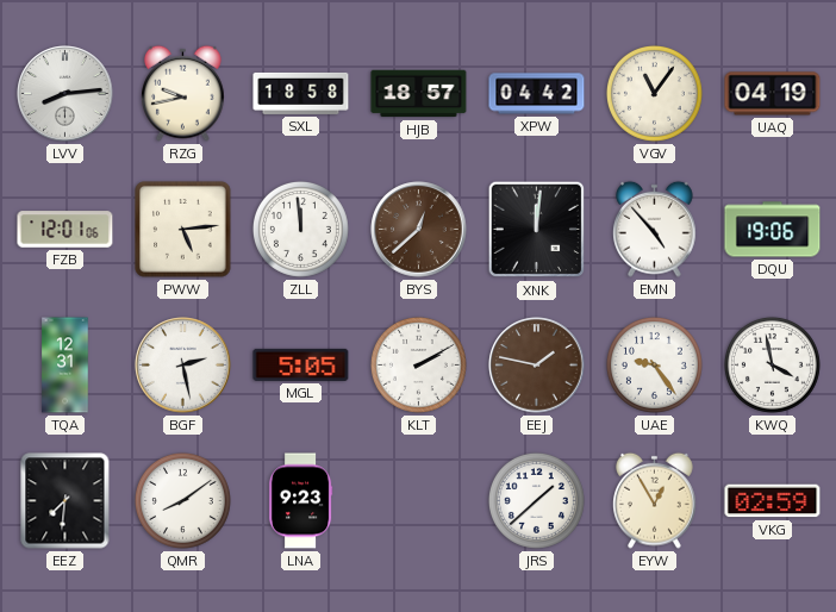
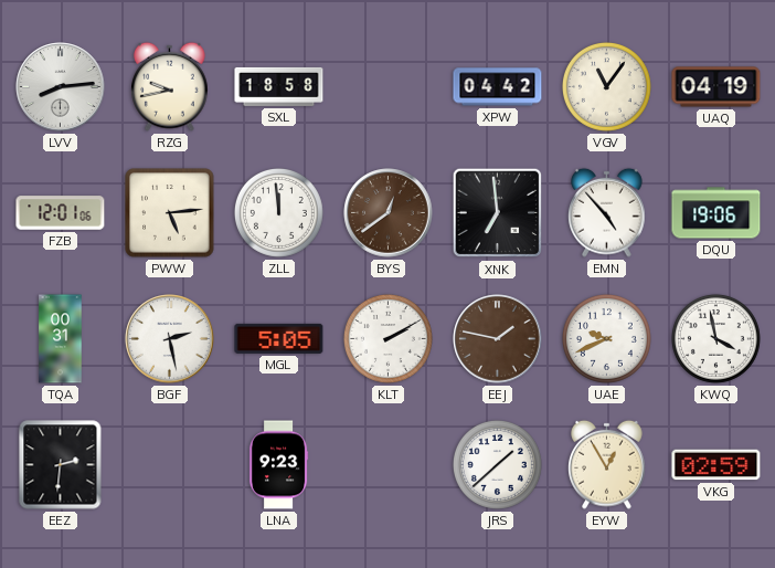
HJB: 18:57 -> none
BYS: 12:38 -> 12:39
XNK: 12:01 -> 6:59
TQA: 12:31 -> 00:31
UAE: 9:24 -> 9:41
EEZ: 7:31 -> 2:31
QMR: 8:09 -> none
